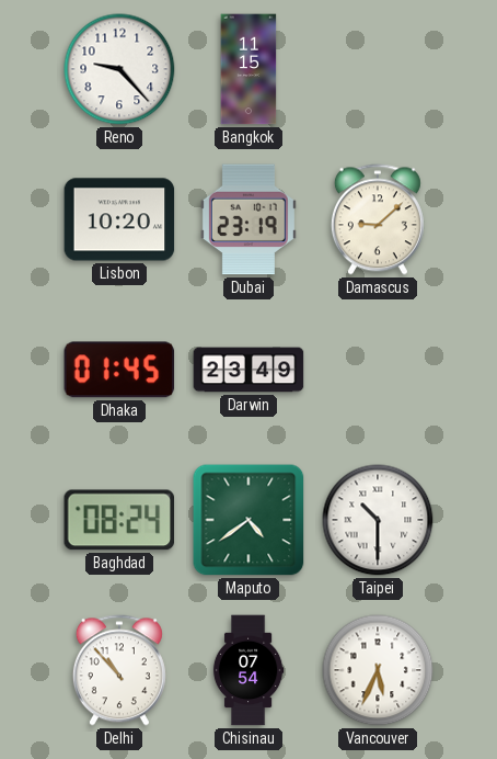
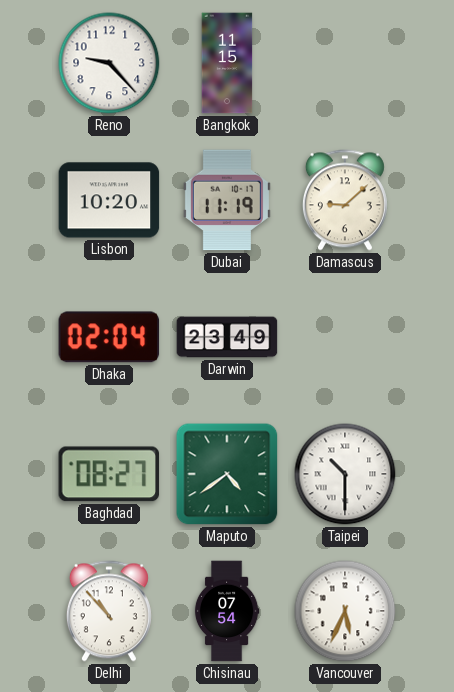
Dubai: 23:19 -> 11:19
Dhaka: 01:45 -> 02:04
Baghdad: 08:24 -> 08:27
